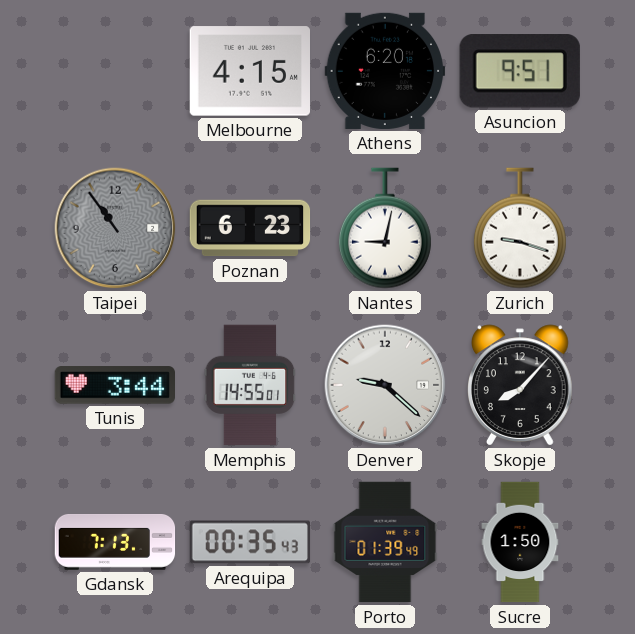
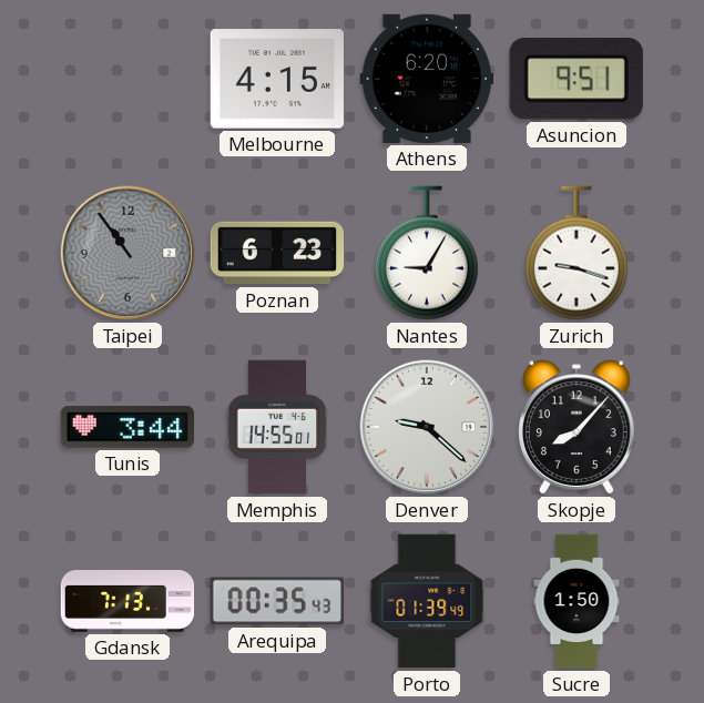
Nantes: 9:02 -> 9:05
